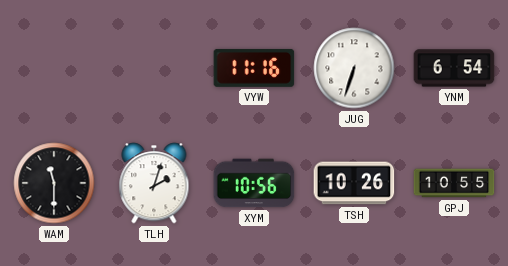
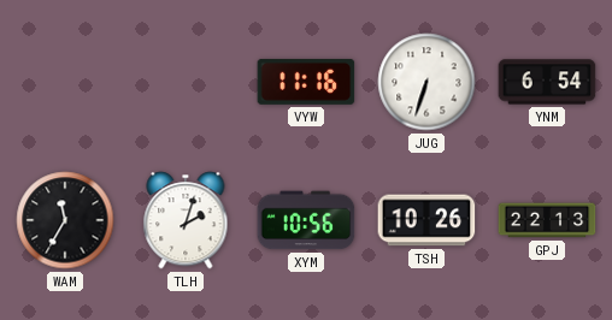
WAM: 11:30 -> 11:35
GPJ: 10:55 -> 22:13
